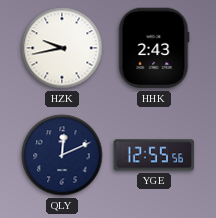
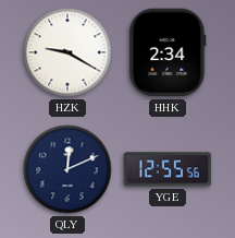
HZK: 9:43 -> 9:20
HHK: 2:43 -> 2:34
